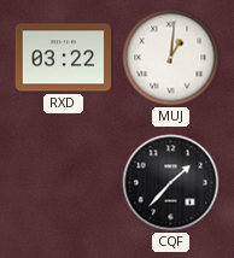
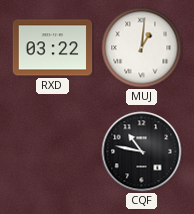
CQF: 1:37 -> 10:47
